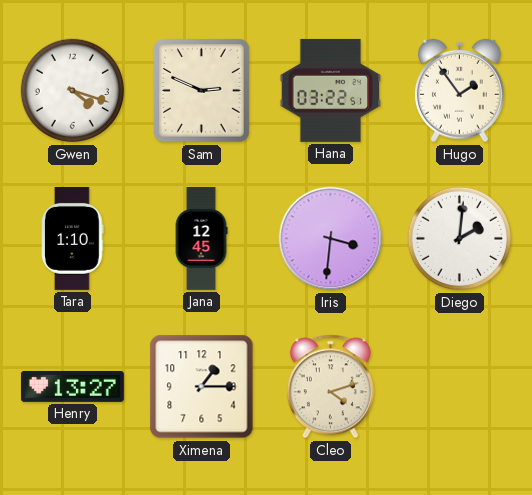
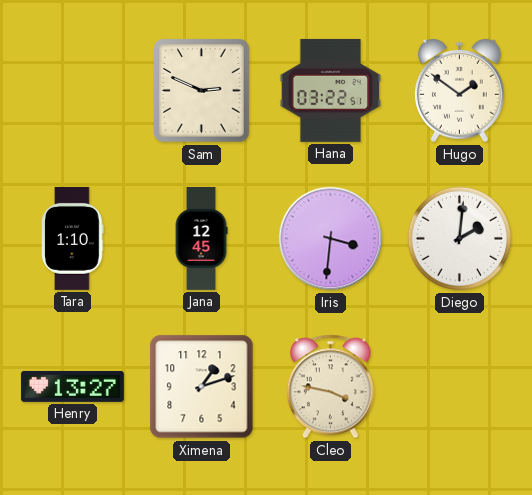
Gwen: 4:18 -> none
Hugo: 1:54 -> 1:51
Ximena: 1:15 -> 1:12
Cleo: 4:12 -> 3:47
